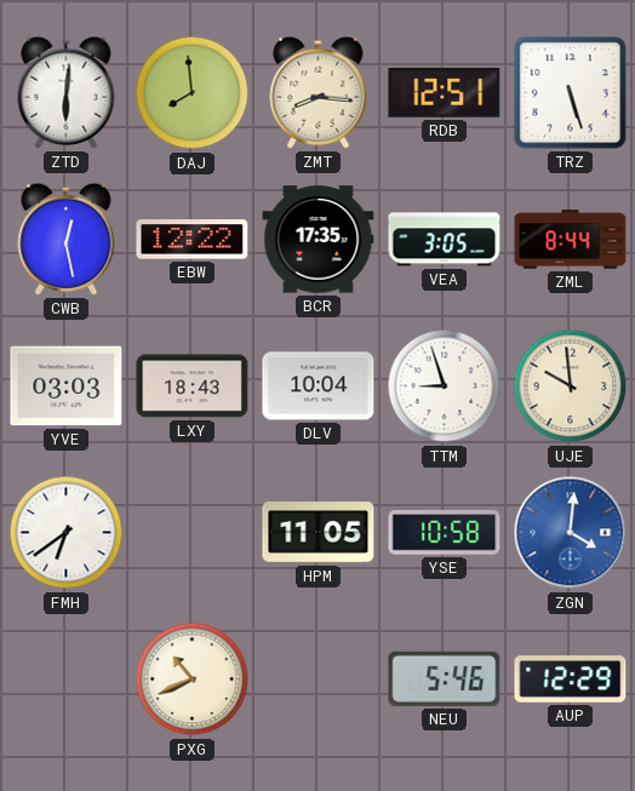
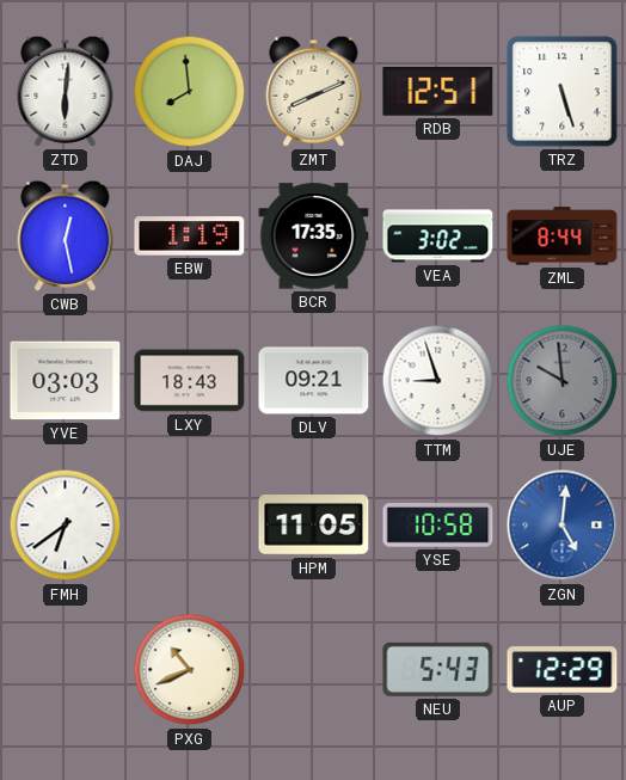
ZMT: 8:16 -> 8:11
EBW: 12:22 -> 1:19
VEA: 3:05 -> 3:02
DLV: 10:04 -> 09:21
UJE dial: cream -> grey
ZGN: 4:01 -> 5:01
NEU: 5:46 -> 5:43
